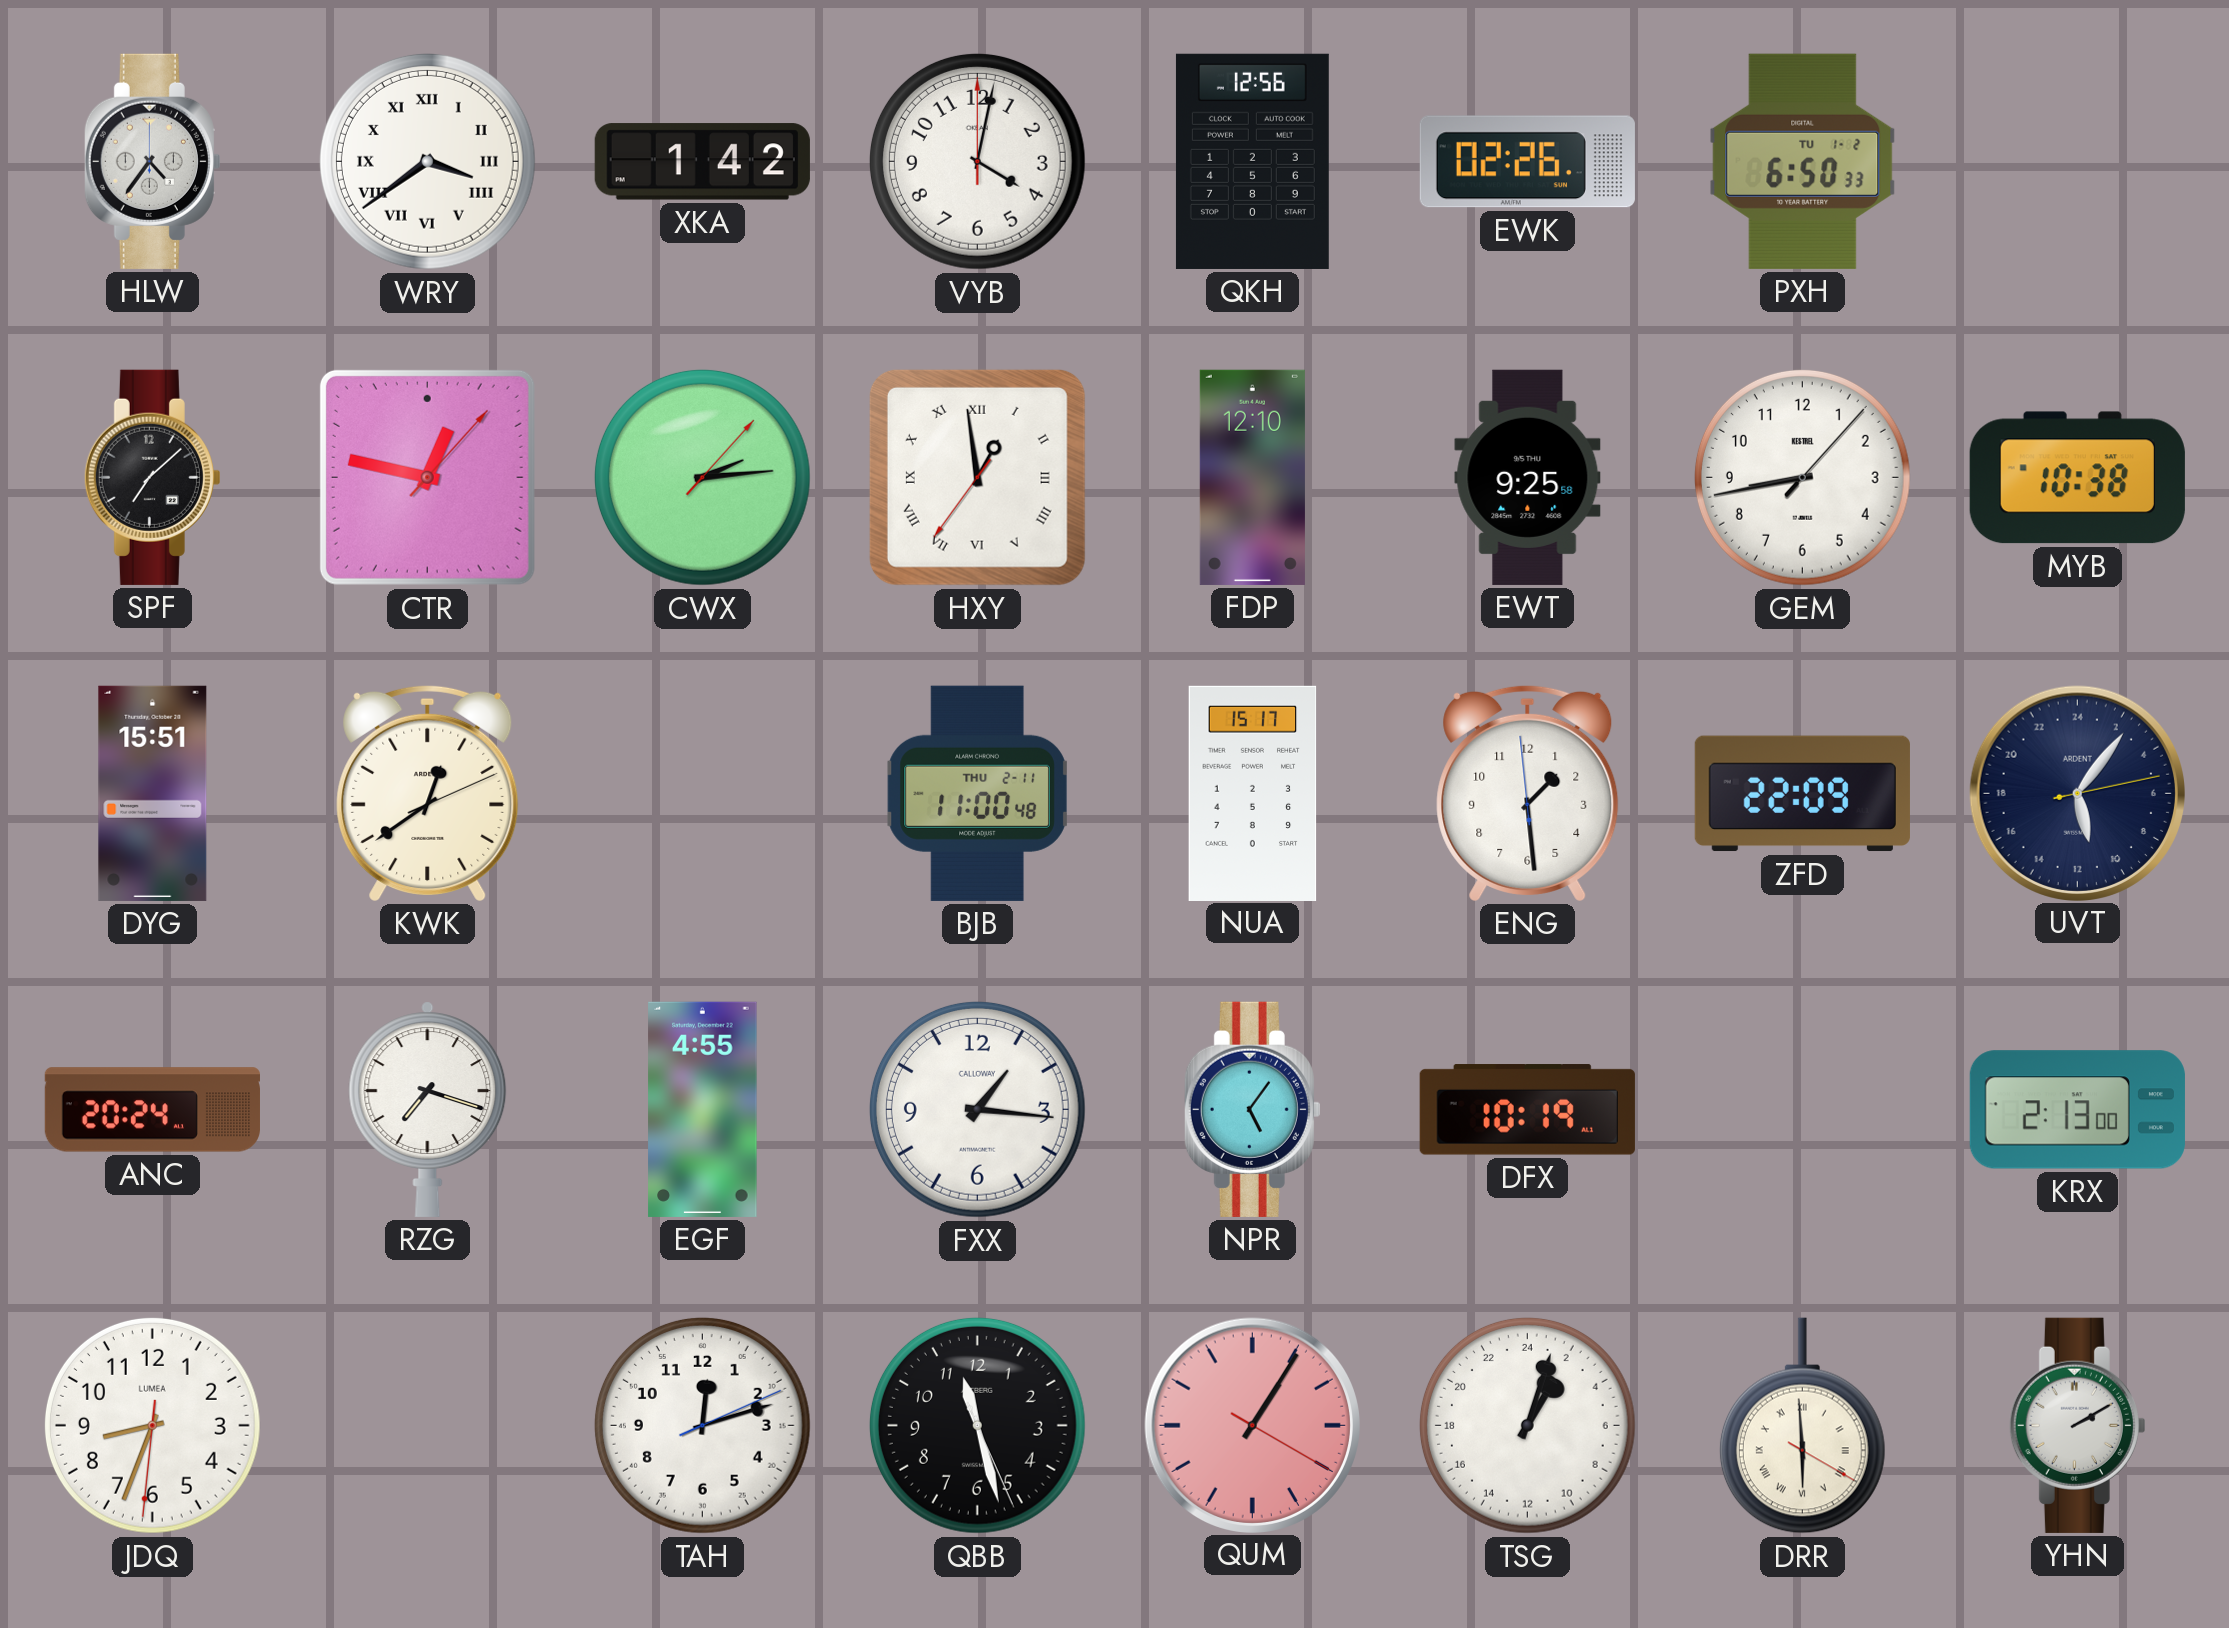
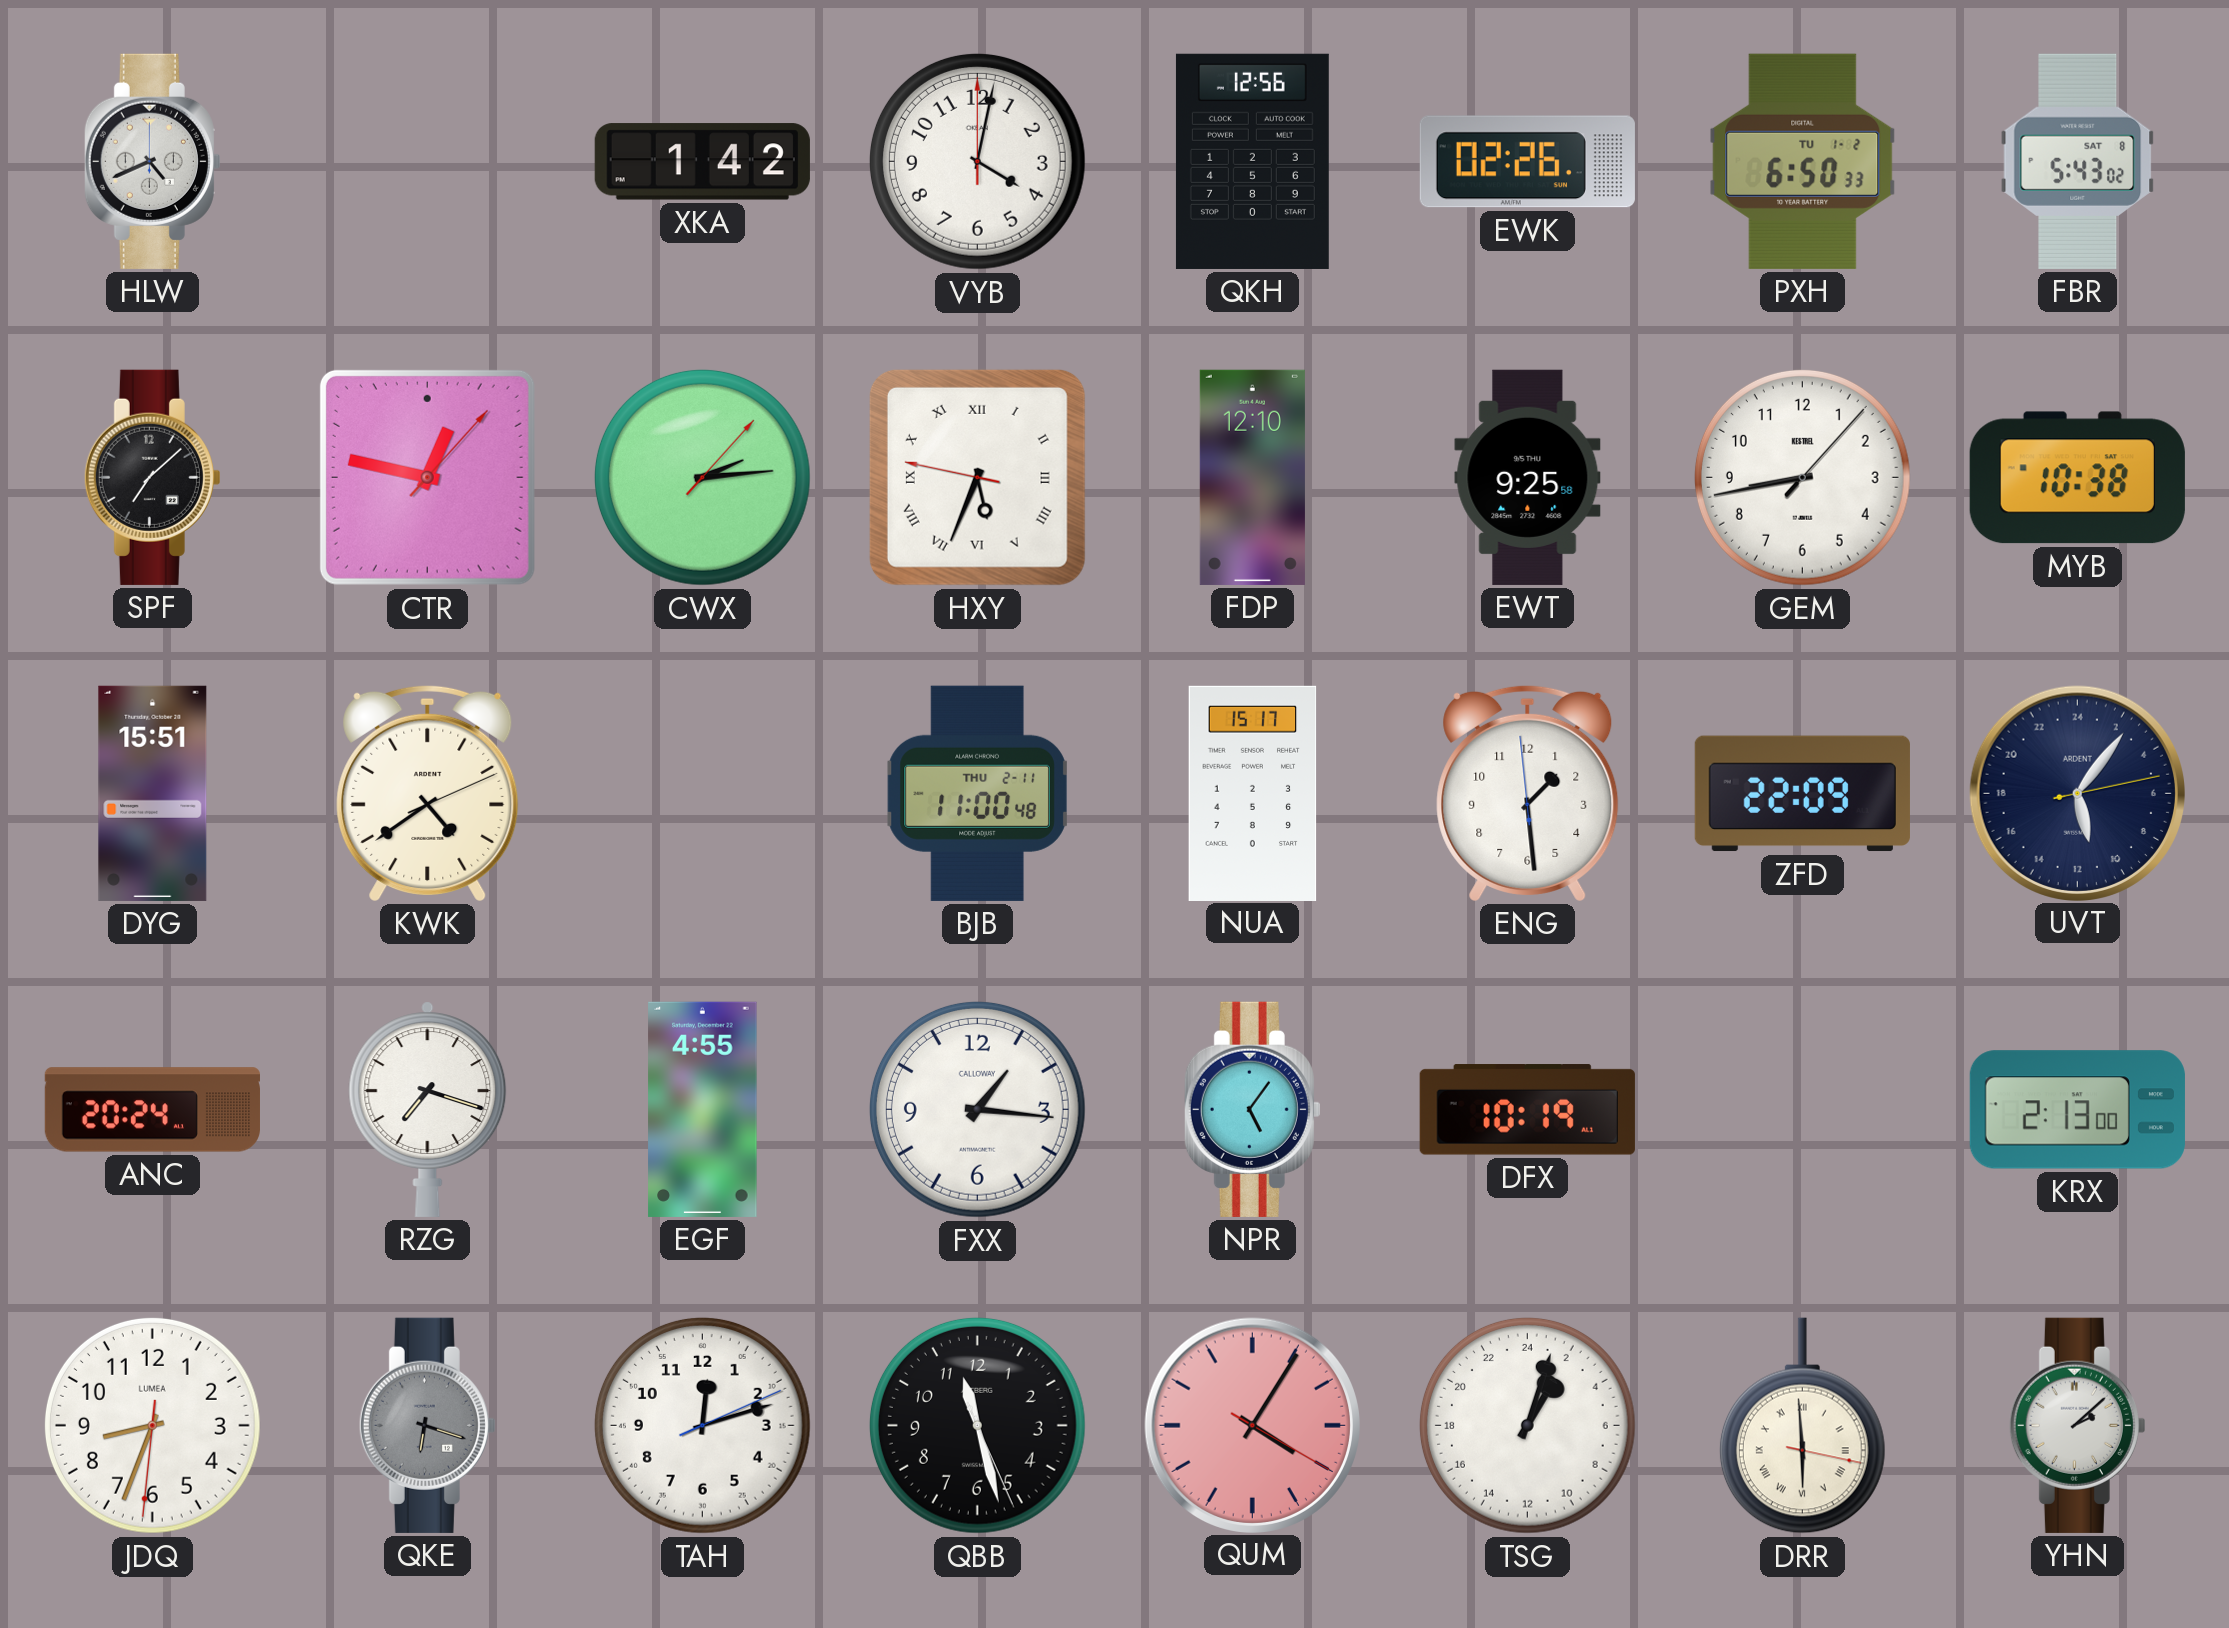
HLW: 4:36 -> 4:41
WRY: 3:39 -> none
FBR: none -> 5:43
HXY: 12:58 -> 5:33
KWK: 12:39 -> 4:39
QKE: none -> 6:18
QUM: 1:05 -> 4:05
DRR: 5:59:20 -> 5:59:17
YHN: 2:10 -> 2:08
